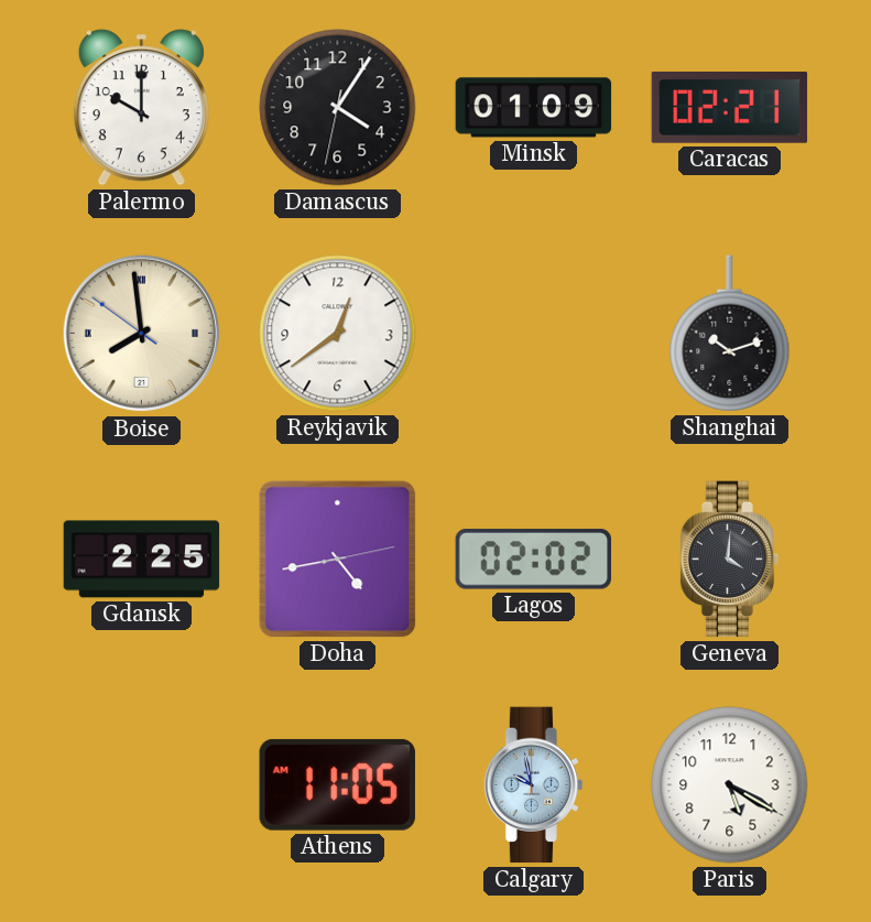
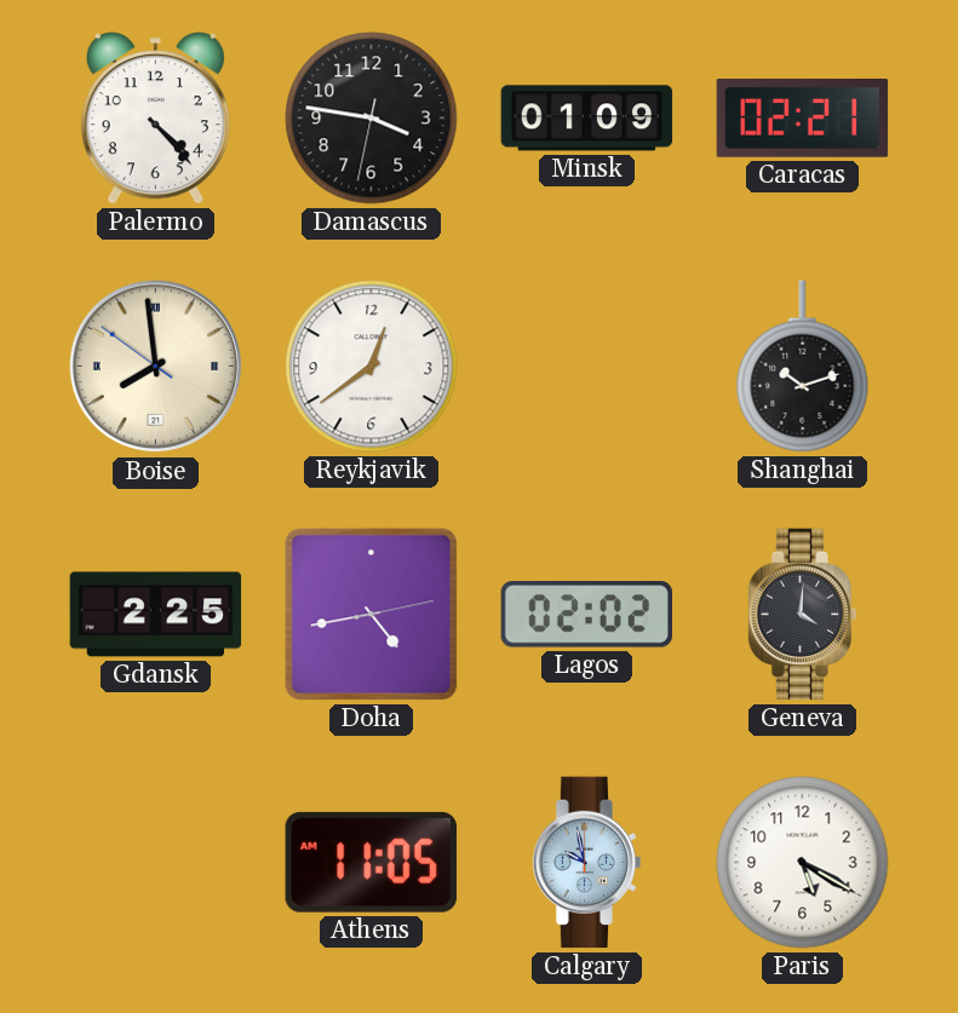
Palermo: 10:00 -> 4:23
Damascus: 4:05 -> 3:46
